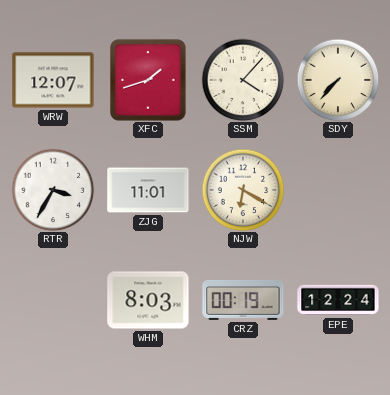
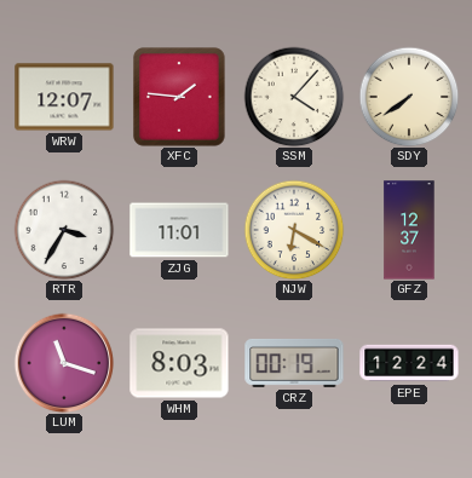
XFC: 1:42 -> 1:46
SDY: 7:37 -> 7:39
GFZ: none -> 12:37
LUM: none -> 11:18
